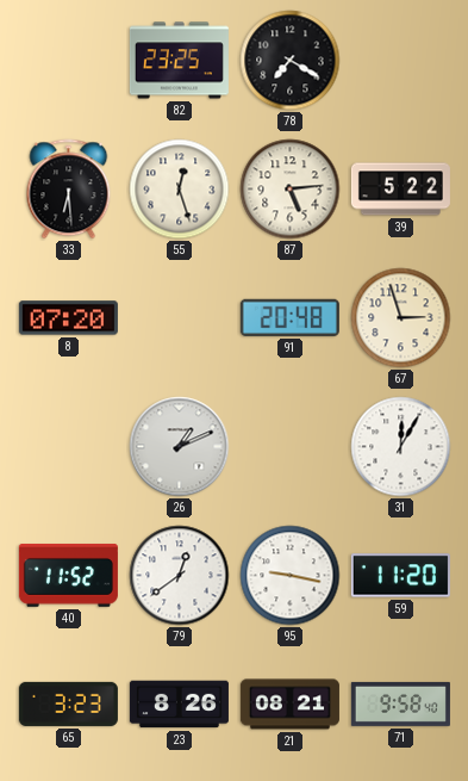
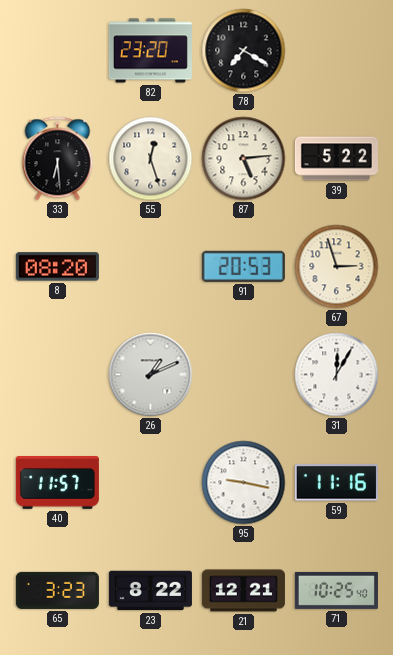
82: 23:25 -> 23:20
8: 07:20 -> 08:20
91: 20:48 -> 20:53
40: 11:52 -> 11:57
79: 12:39 -> none
59: 11:20 -> 11:16
23: 8:26 -> 8:22
21: 08:21 -> 12:21
71: 9:58 -> 10:25
